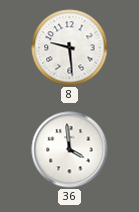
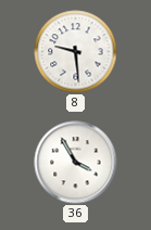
36: 3:59 -> 3:55
